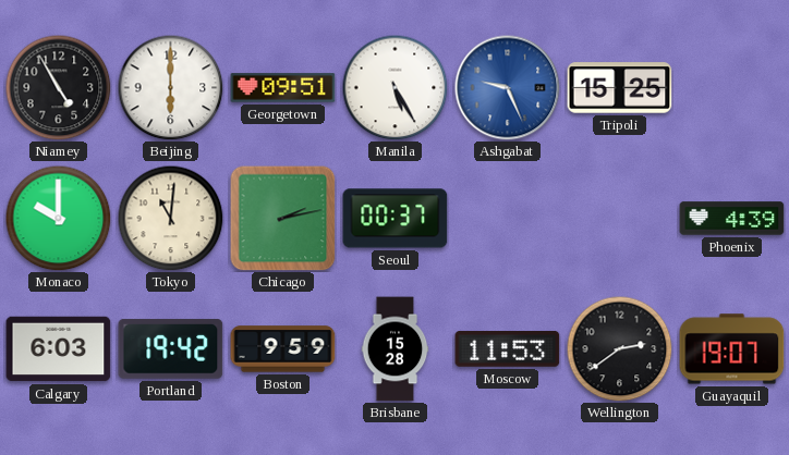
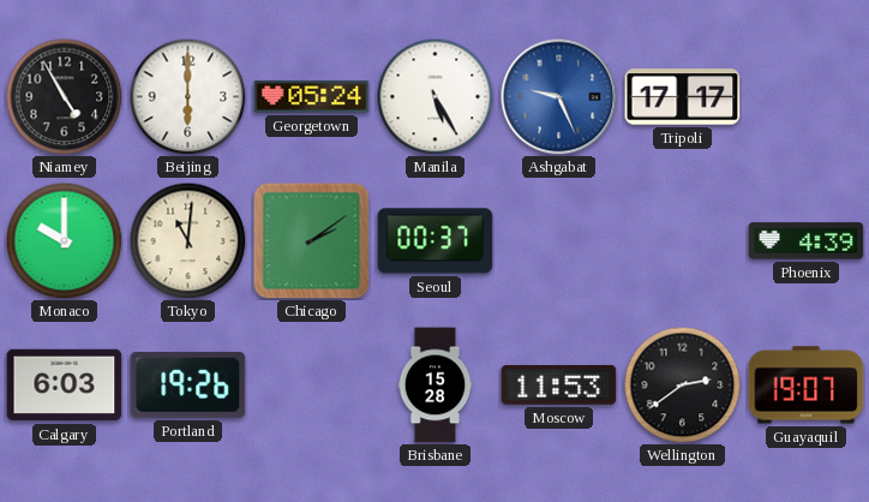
Georgetown: 09:51 -> 05:24
Tripoli: 15:25 -> 17:17
Chicago: 2:13 -> 2:09
Portland: 19:42 -> 19:26
Boston: 9:59 -> none
